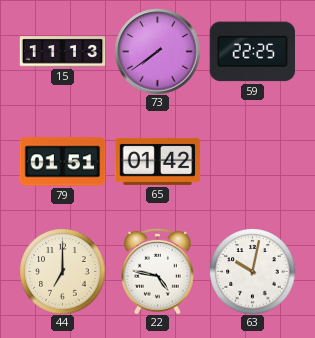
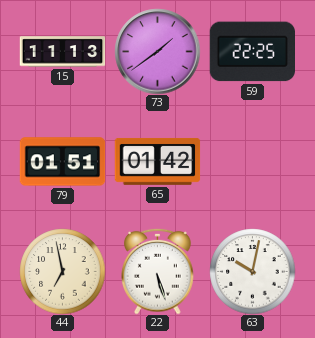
73: 7:39 -> 1:39
44: 7:00 -> 6:58
22: 4:47 -> 5:27
